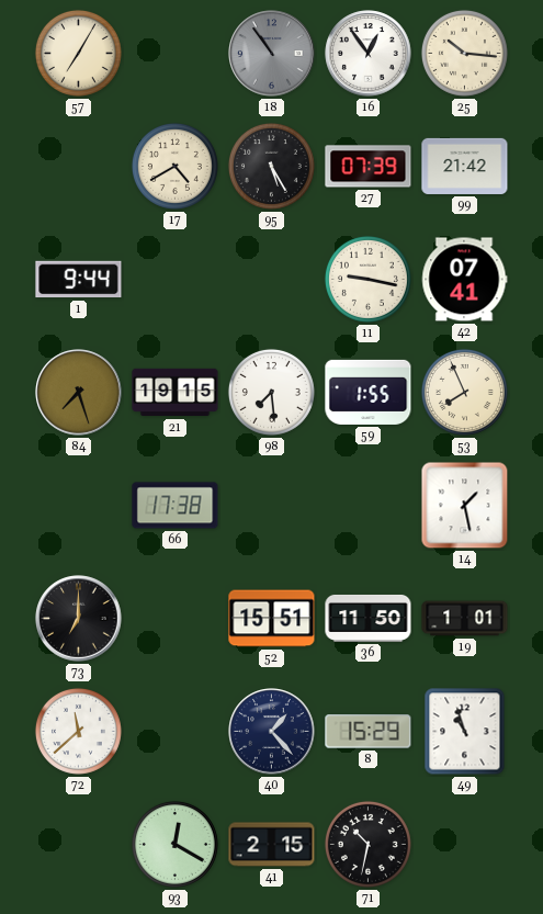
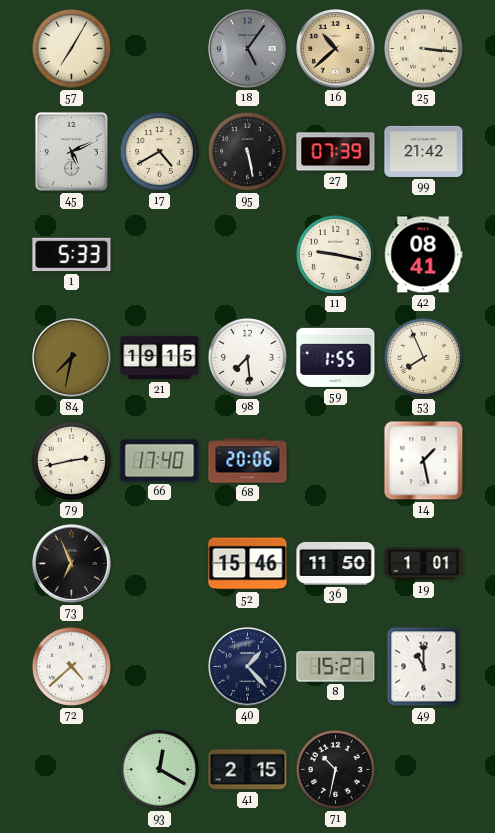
18: 10:54 -> 5:06
16: 12:54 -> 10:38
16 dial: white -> champagne
25: 10:16 -> 3:16
45: none -> 5:11
95: 5:25 -> 5:28
1: 9:44 -> 5:33
42: 07:41 -> 08:41
84: 7:27 -> 7:32
79: none -> 2:43
66: 17:38 -> 17:40
68: none -> 20:06
73: 7:00 -> 6:56
52: 15:51 -> 15:46
72: 11:38 -> 4:38
8: 15:29 -> 15:27
49: 10:57 -> 11:00
